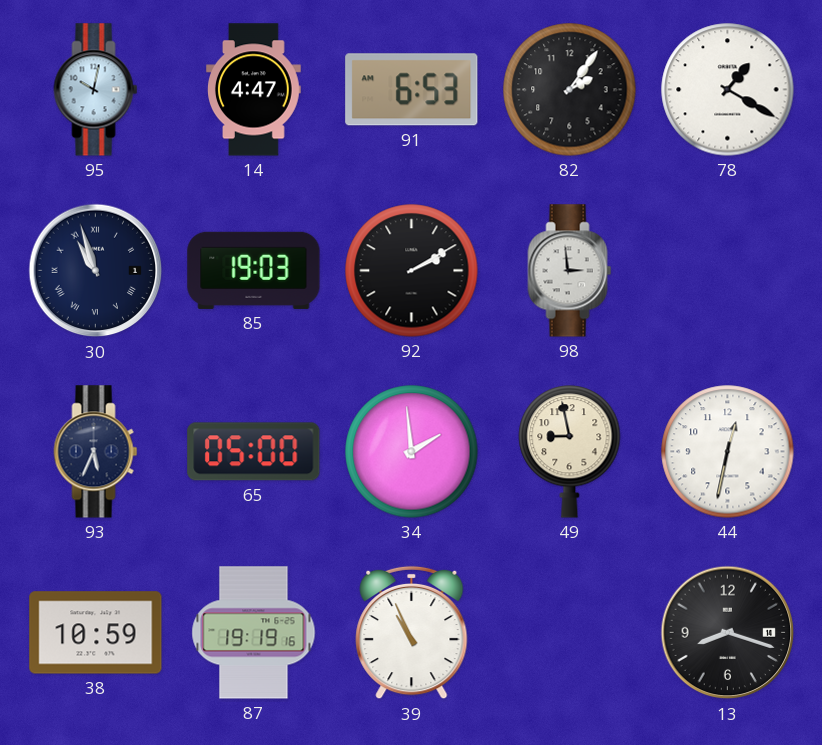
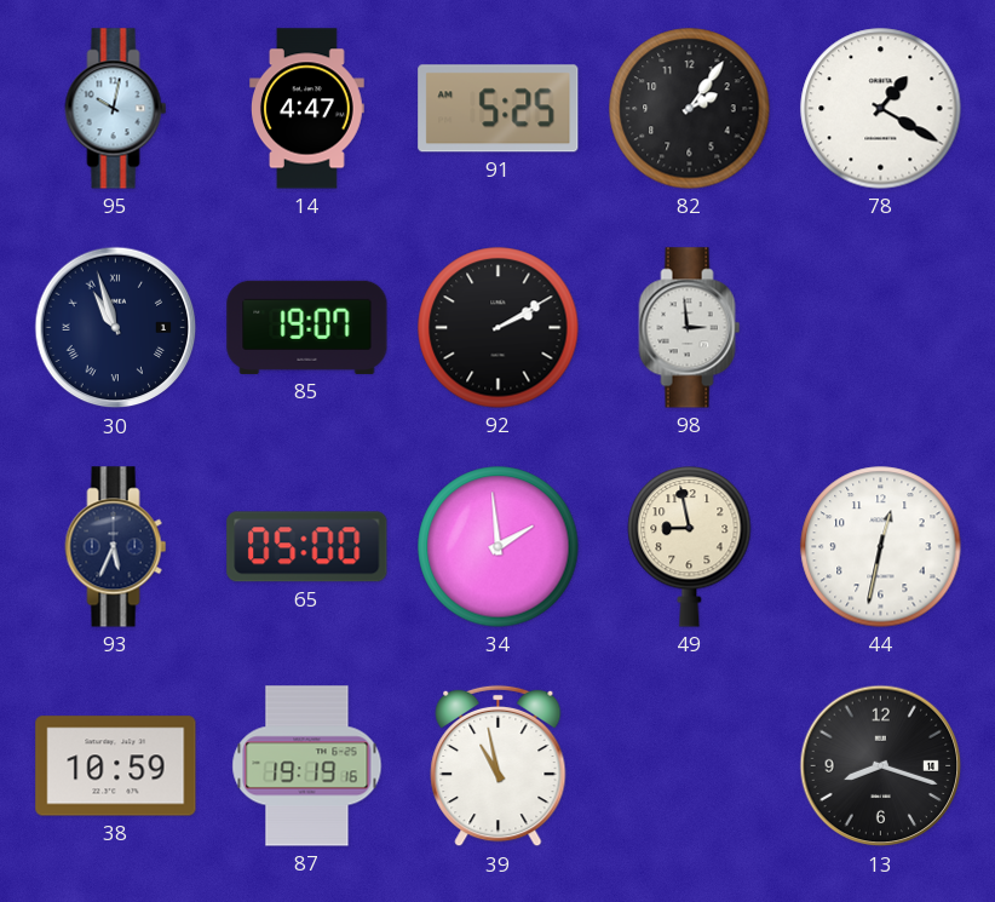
91: 6:53 -> 5:25
85: 19:03 -> 19:07
39: 10:56 -> 10:58
